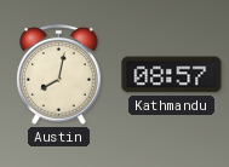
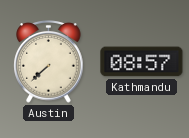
Austin: 8:02 -> 7:38
